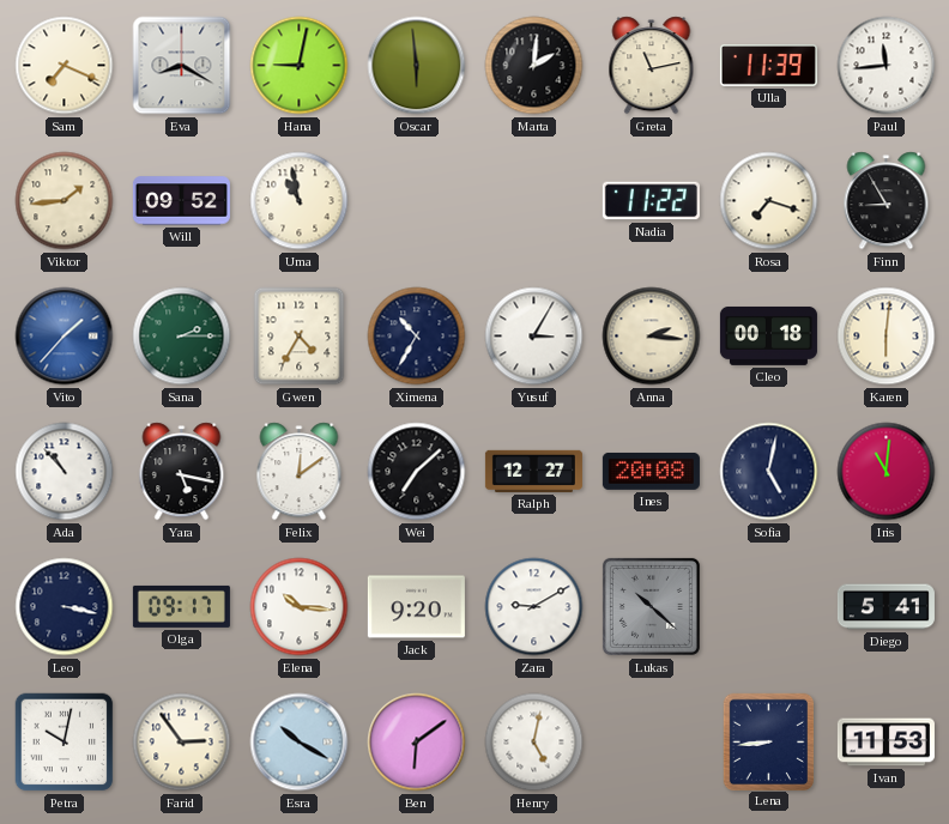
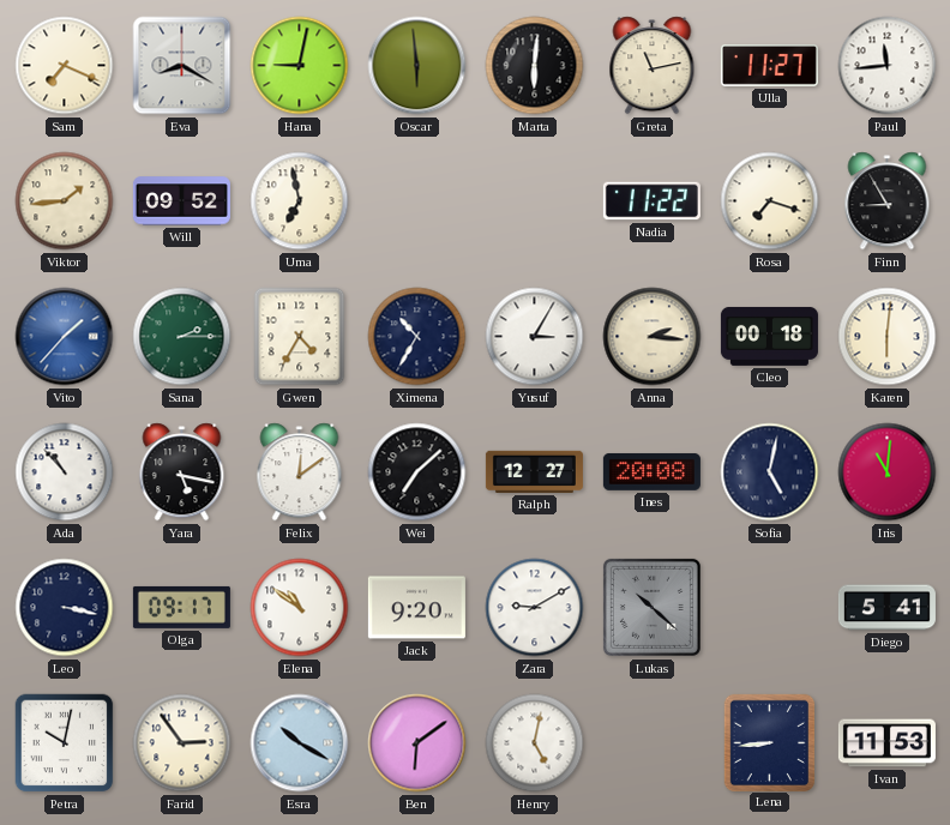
Marta: 2:01 -> 6:01
Ulla: 11:39 -> 11:27
Uma: 10:58 -> 6:58
Elena: 10:16 -> 10:51
